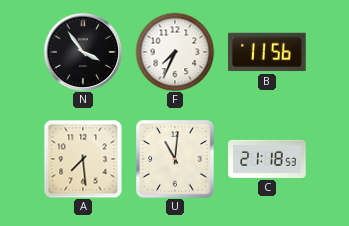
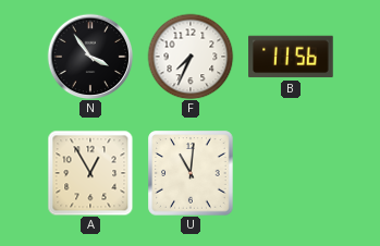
A: 7:29 -> 12:55
C: 21:18 -> none
